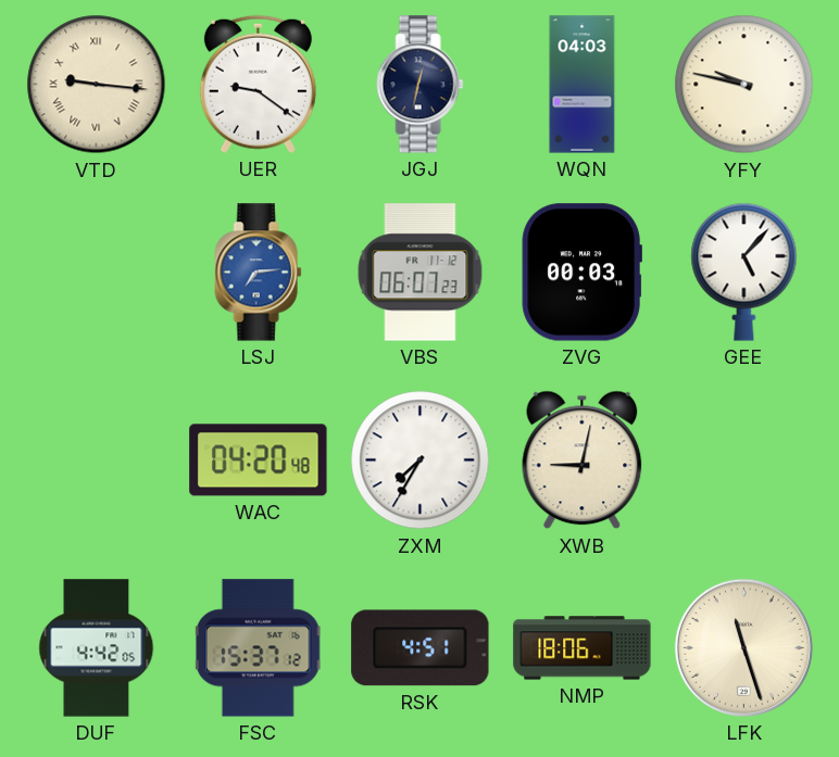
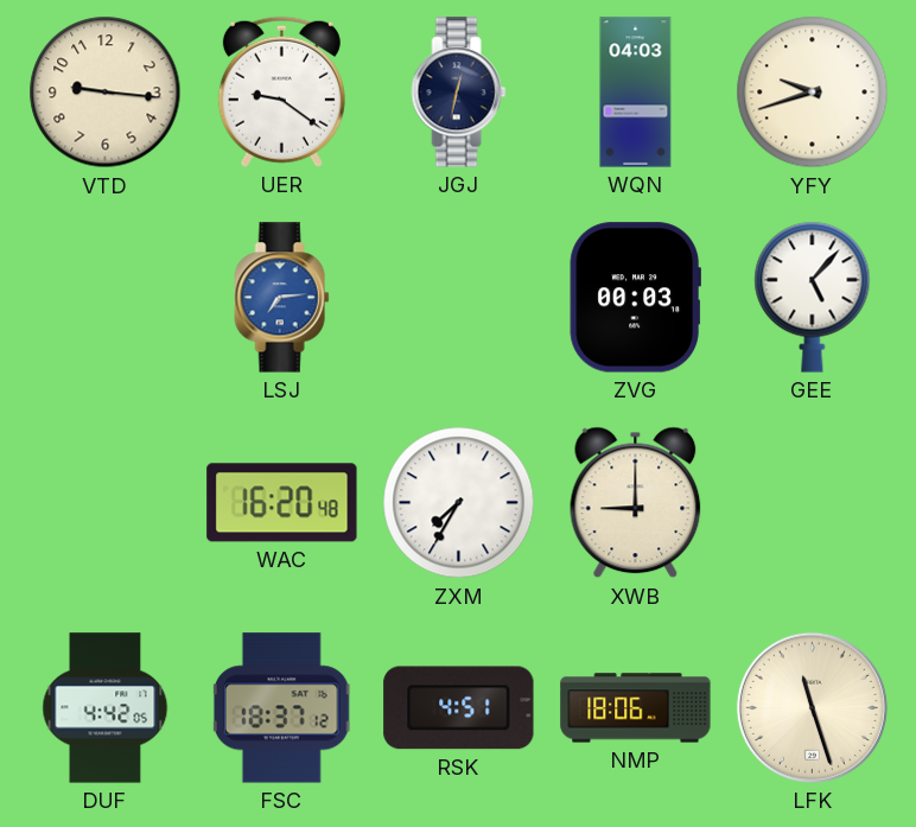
VTD numerals: Roman -> Arabic
YFY: 9:47 -> 9:42
VBS: 06:07 -> none
WAC: 04:20 -> 16:20
XWB: 9:02 -> 9:00
FSC: 15:37 -> 18:37
